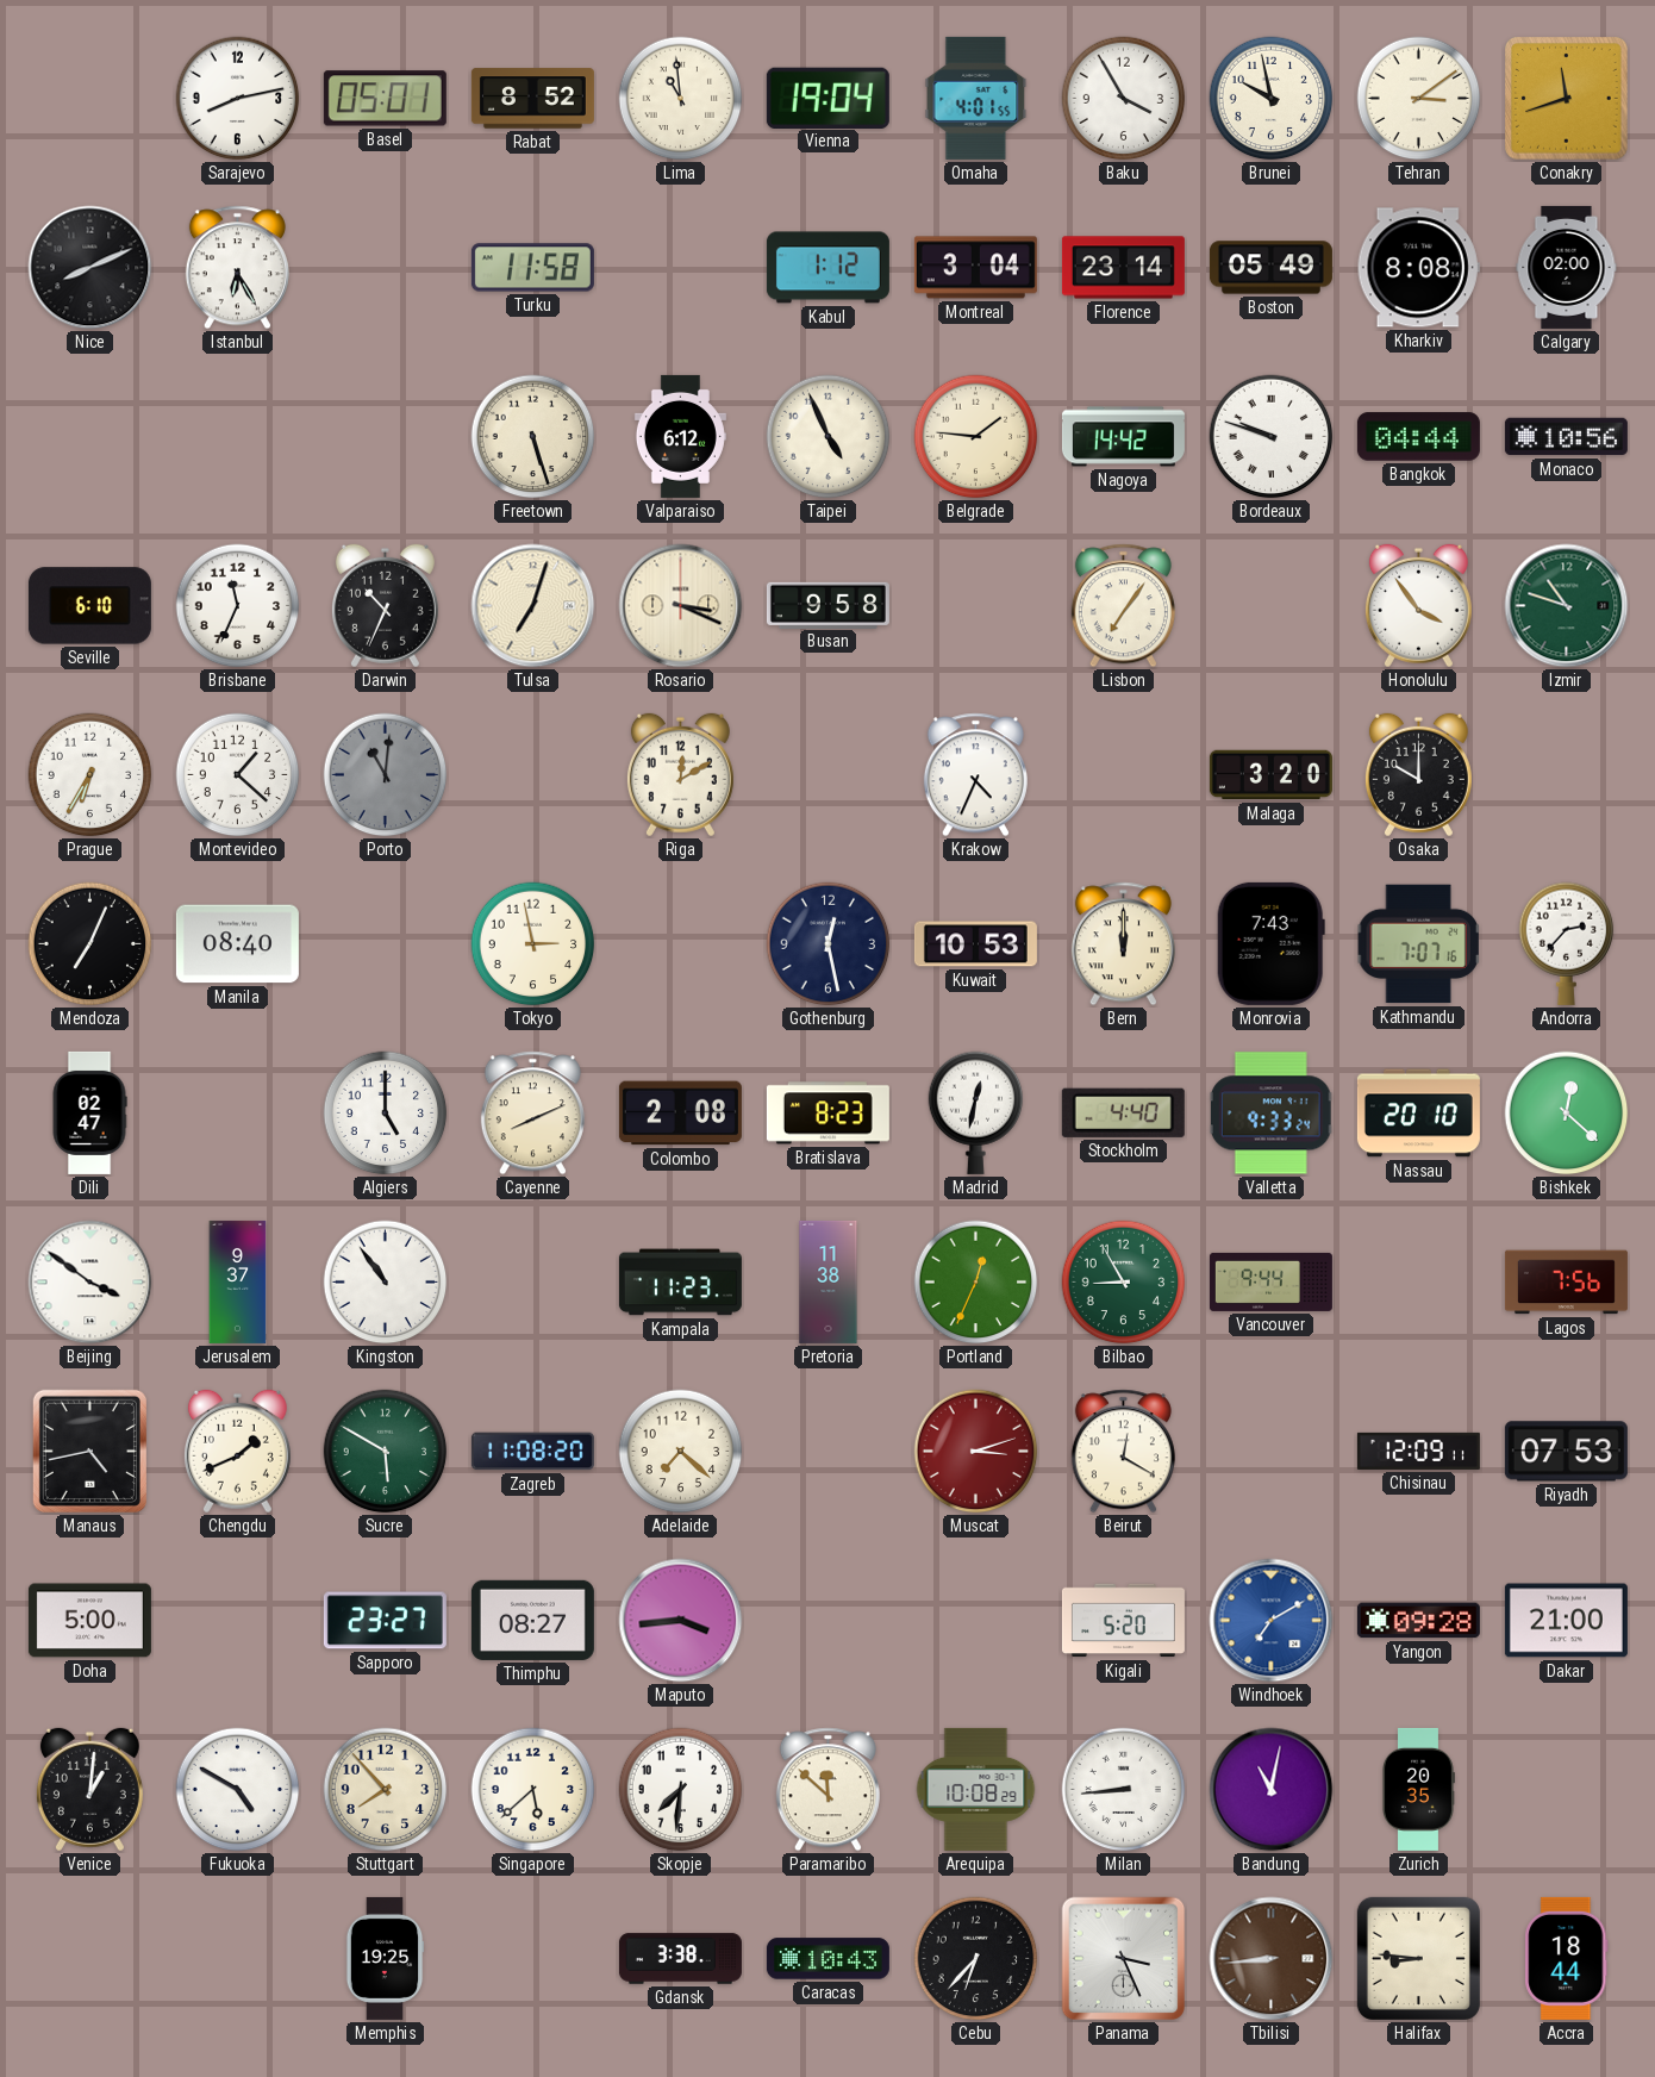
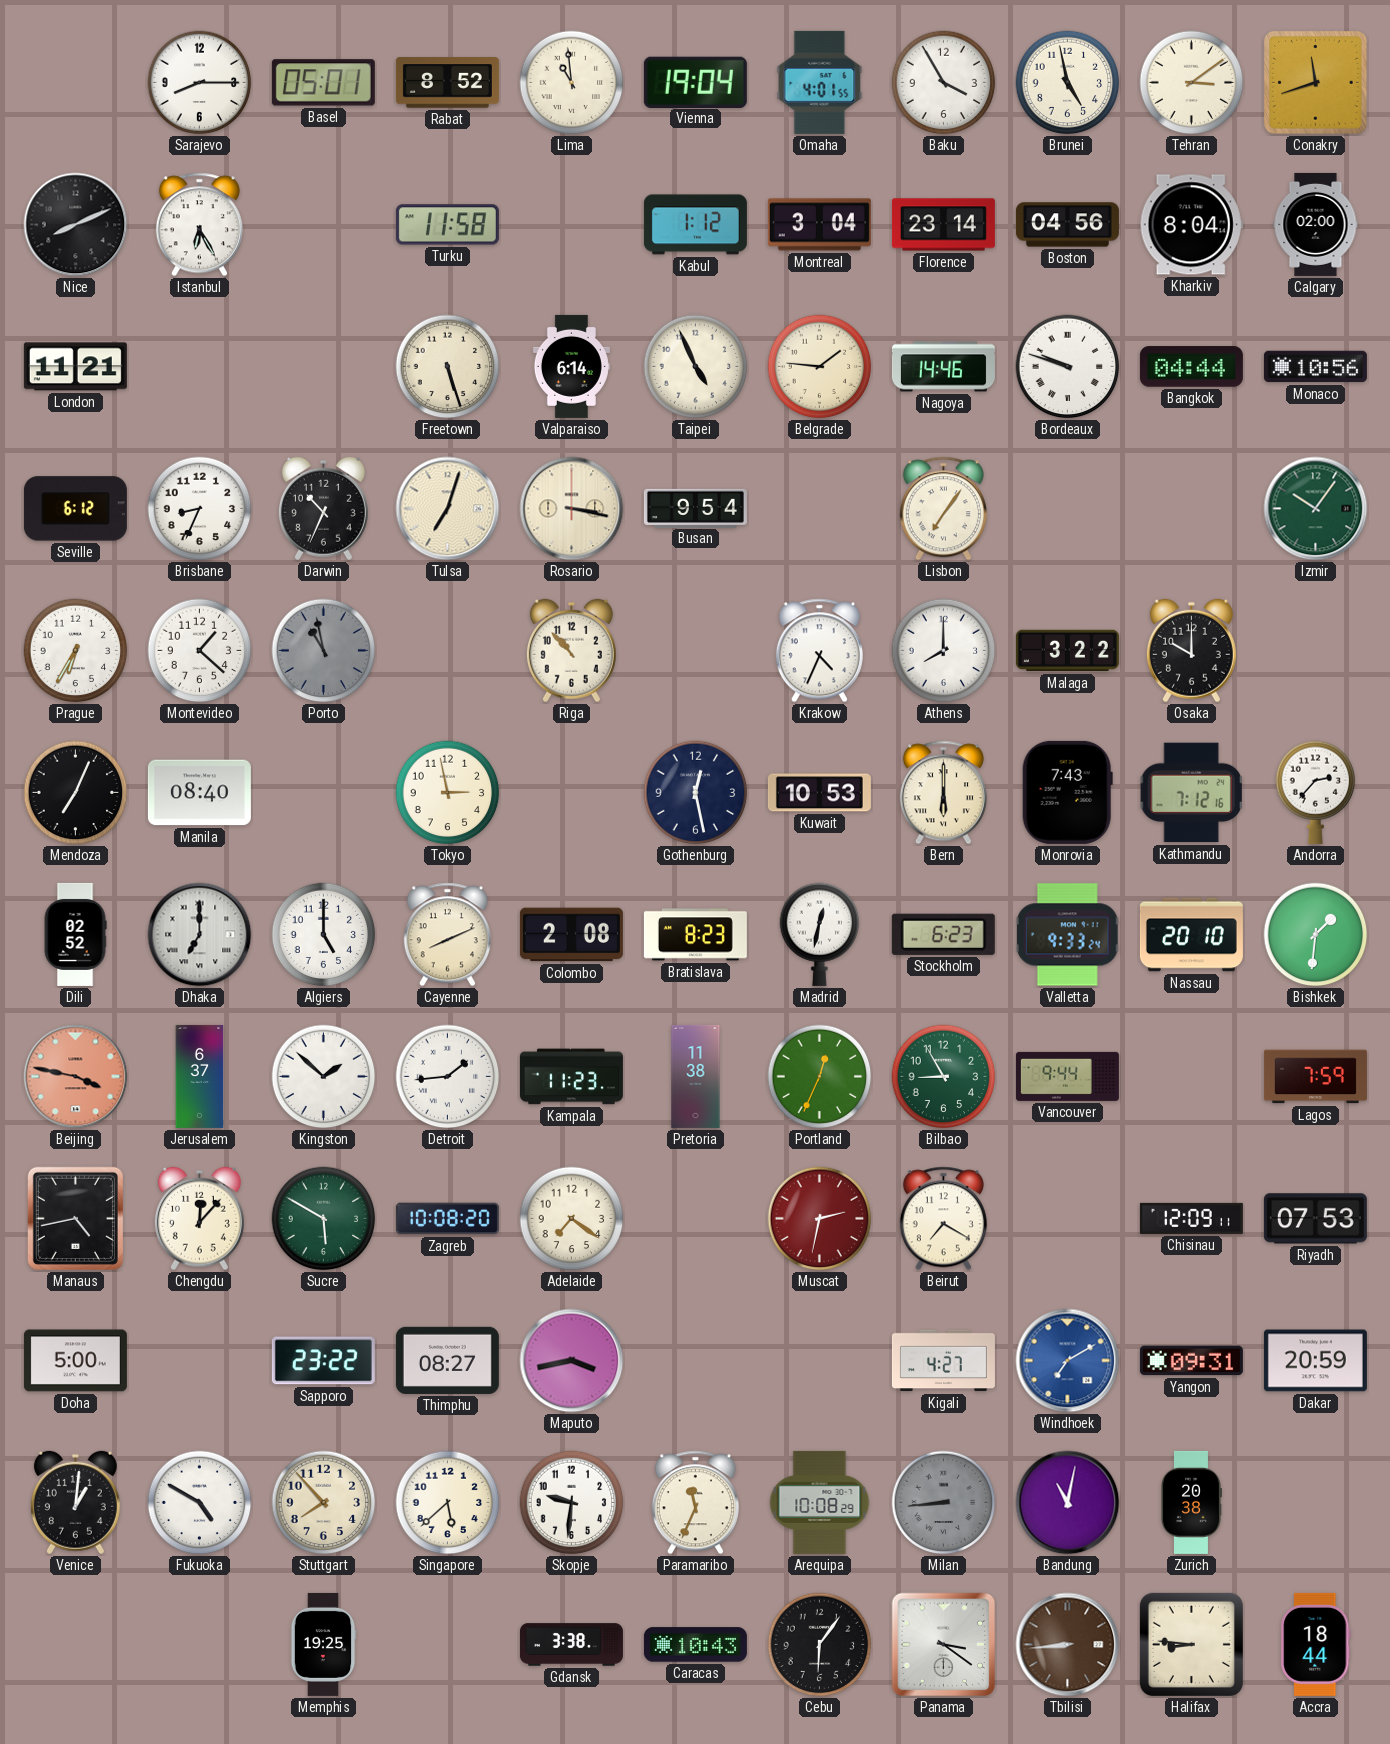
Sarajevo: 8:13 -> 8:15
Brunei: 9:58 -> 4:58
Boston: 05:49 -> 04:56
Kharkiv: 8:08 -> 8:04
London: none -> 11:21
Valparaiso: 6:12 -> 6:14
Nagoya: 14:42 -> 14:46
Seville: 6:10 -> 6:12
Brisbane: 11:34 -> 8:34
Rosario: 3:19 -> 3:17
Busan: 9:58 -> 9:54
Honolulu: 3:54 -> none
Izmir: 10:48 -> 10:06
Porto: 11:01 -> 10:58
Riga: 12:10 -> 10:53
Athens: none -> 8:00
Malaga: 3:20 -> 3:22
Bern: 12:00 -> 6:00
Kathmandu: 7:07 -> 7:12
Dili: 02:47 -> 02:52
Dhaka: none -> 7:00
Stockholm: 4:40 -> 6:23
Bishkek: 12:22 -> 1:31
Beijing: 3:51 -> 3:47
Beijing dial: white -> salmon
Jerusalem: 9:37 -> 6:37
Kingston: 10:54 -> 1:52
Detroit: none -> 1:44
Lagos: 7:56 -> 7:59
Chengdu: 1:41 -> 12:07
Zagreb: 11:08 -> 10:08
Adelaide: 7:22 -> 7:21
Muscat: 3:12 -> 2:32
Beirut: 12:20 -> 7:20
Sapporo: 23:27 -> 23:22
Maputo: 3:44 -> 3:43
Kigali: 5:20 -> 4:27
Yangon: 09:28 -> 09:31
Dakar: 21:00 -> 20:59
Skopje: 7:31 -> 9:31
Paramaribo: 11:52 -> 11:34
Milan dial: white -> grey
Zurich: 20:35 -> 20:38
Cebu: 6:37 -> 6:06
Panama: 3:26 -> 3:21
